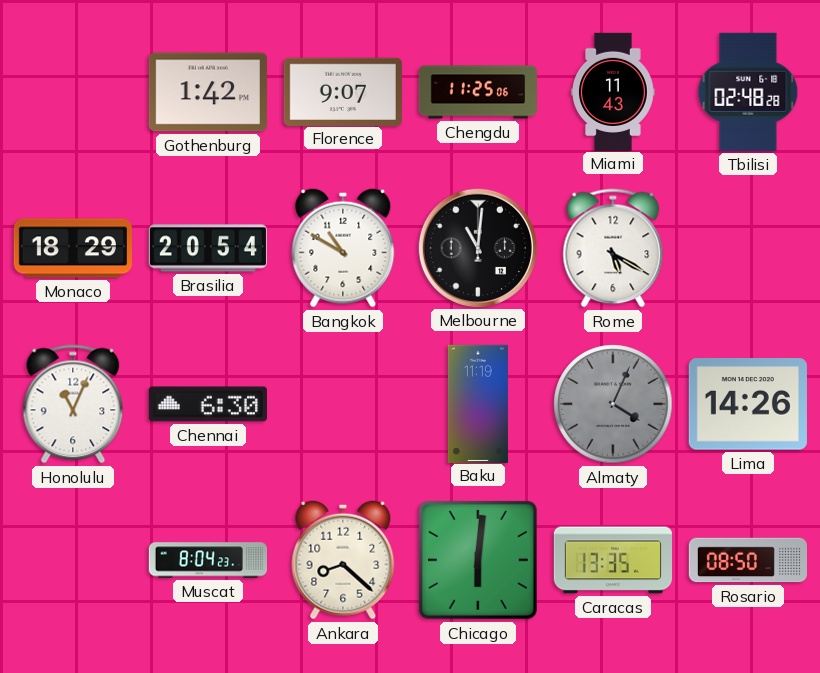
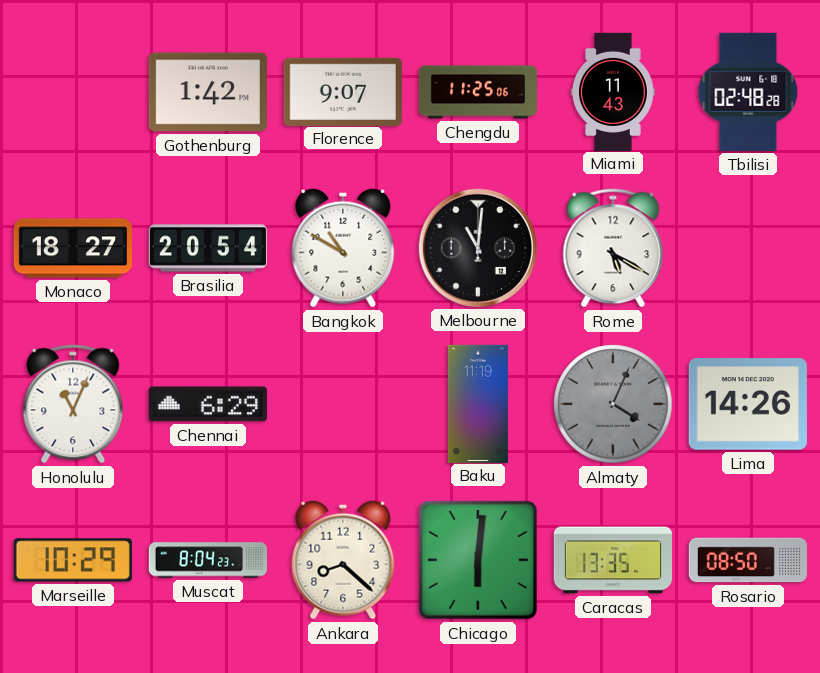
Monaco: 18:29 -> 18:27
Chennai: 6:30 -> 6:29
Marseille: none -> 10:29
